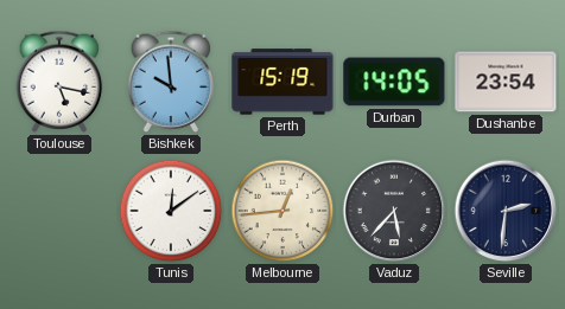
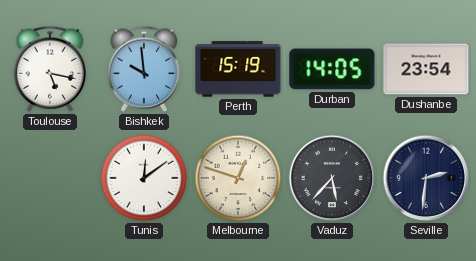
Melbourne: 12:44 -> 12:48
